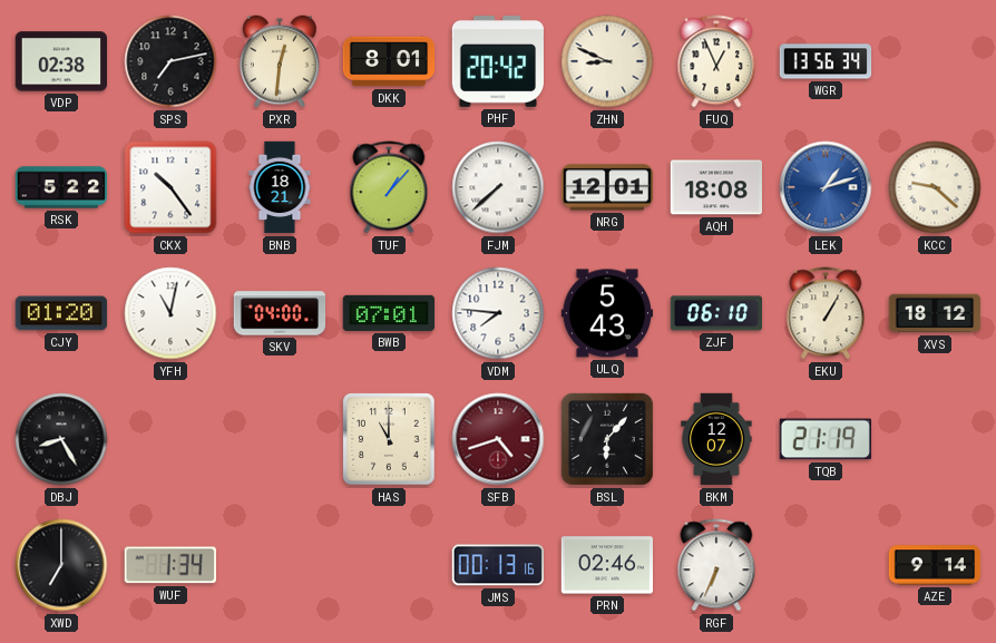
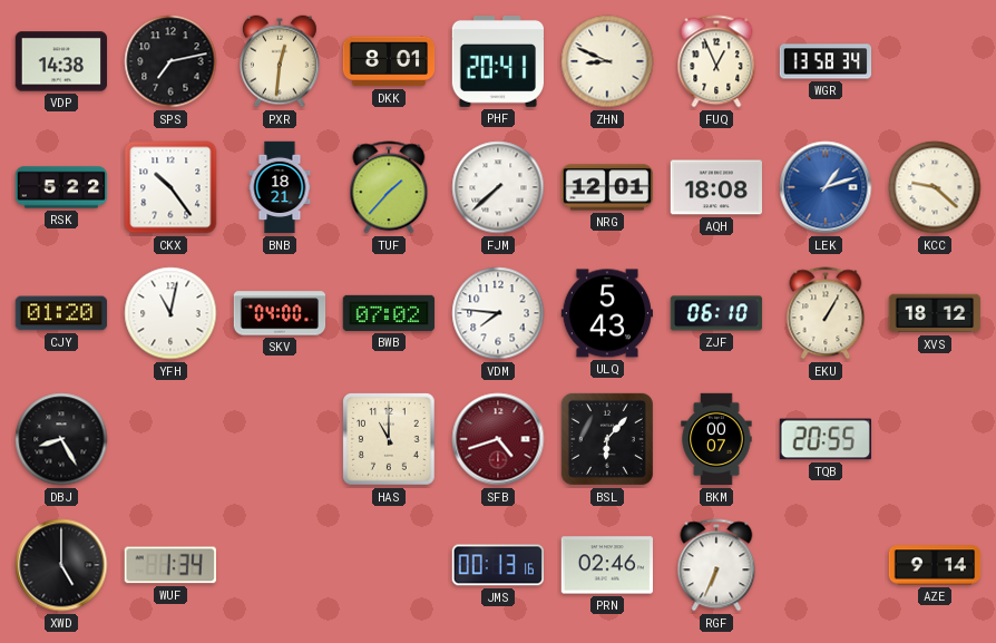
VDP: 02:38 -> 14:38
PHF: 20:42 -> 20:41
WGR: 13:56 -> 13:58
TUF: 1:07 -> 1:37
BWB: 07:01 -> 07:02
BKM: 12:07 -> 00:07
TQB: 21:19 -> 20:55
XWD: 7:00 -> 5:00
